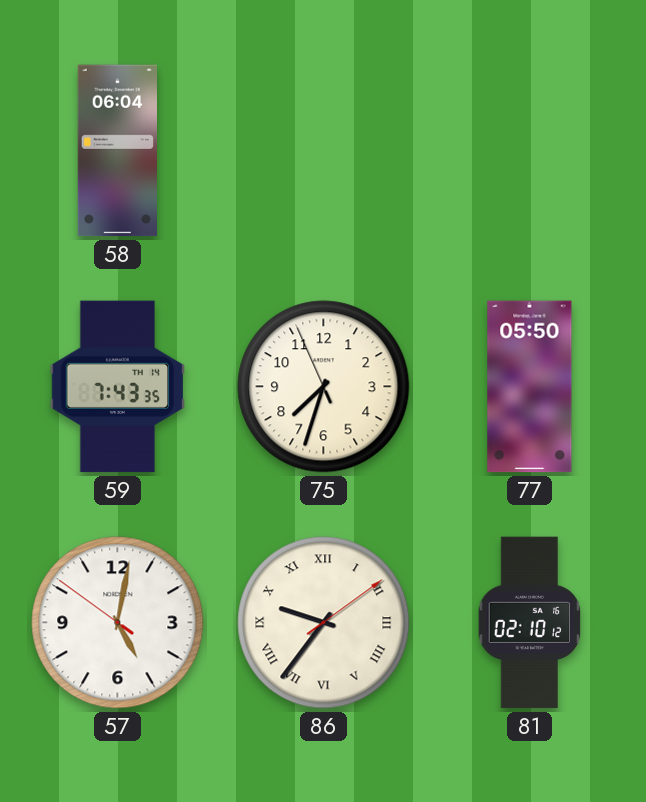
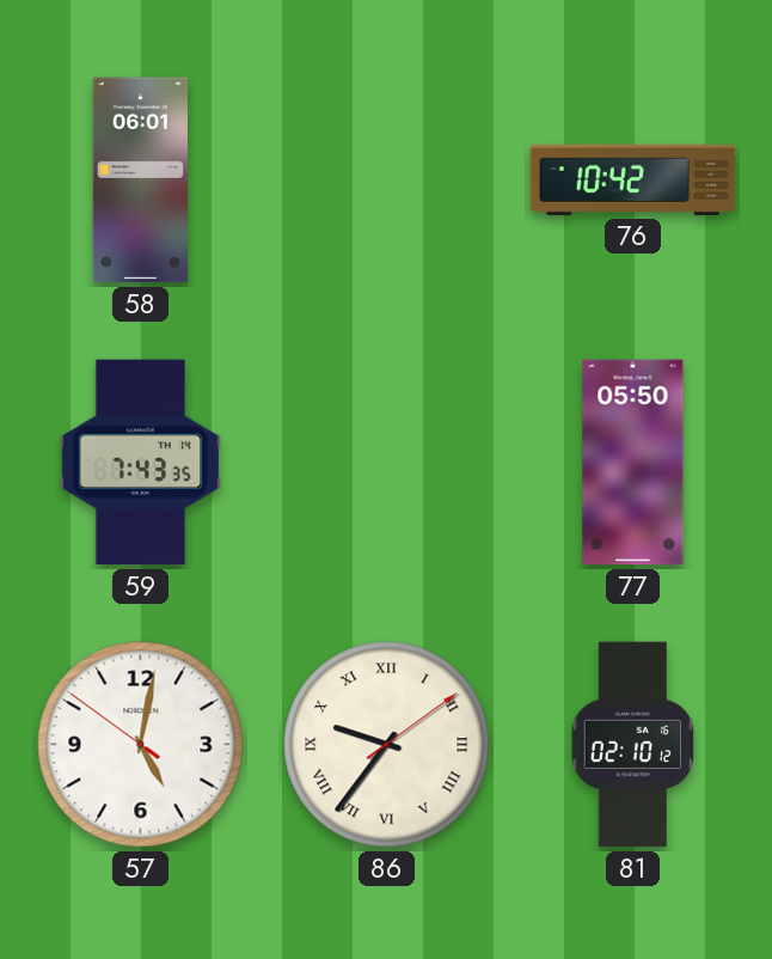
58: 06:04 -> 06:01
76: none -> 10:42
75: 7:32 -> none
